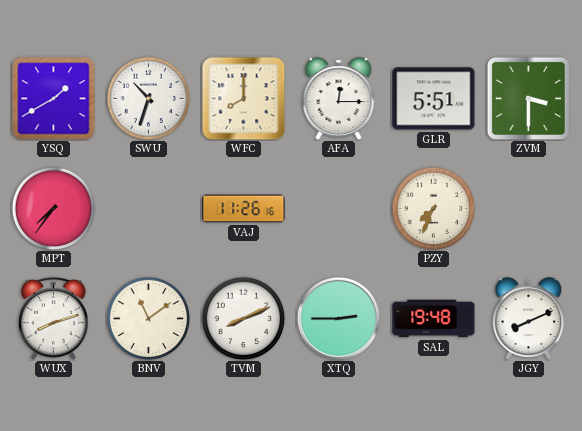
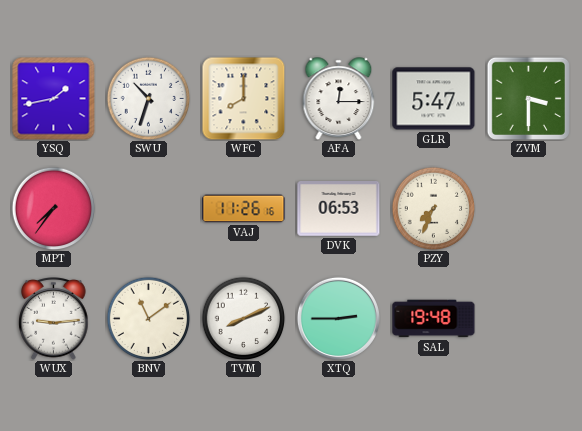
YSQ: 1:40 -> 1:43
GLR: 5:51 -> 5:47
DVK: none -> 06:53
WUX: 8:12 -> 9:14
JGY: 8:11 -> none
